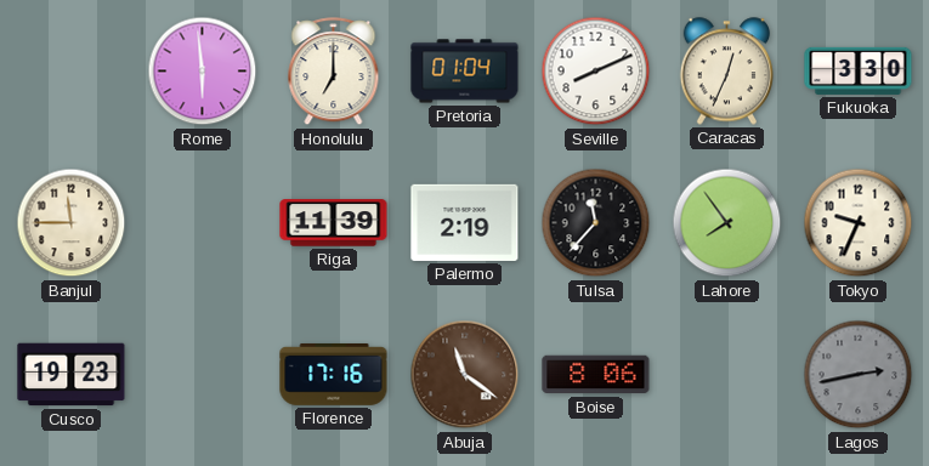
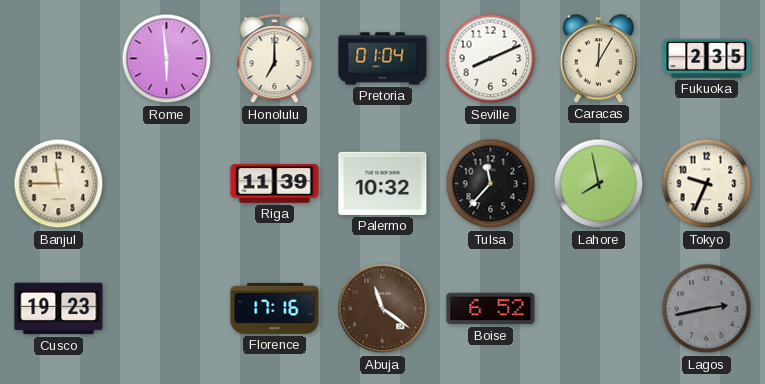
Caracas: 12:34 -> 12:05
Fukuoka: 3:30 -> 2:35
Palermo: 2:19 -> 10:32
Lahore: 7:54 -> 7:58
Boise: 8:06 -> 6:52
